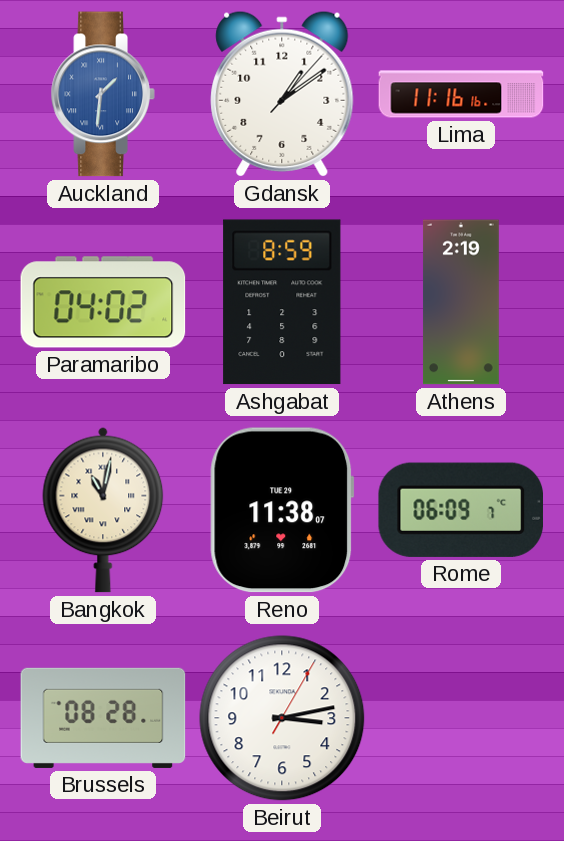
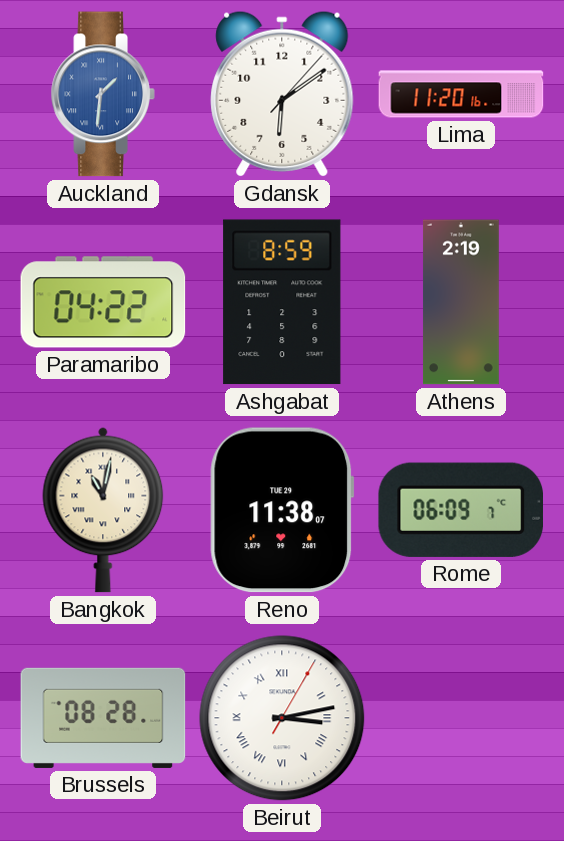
Gdansk: 1:09 -> 6:09
Lima: 11:16 -> 11:20
Paramaribo: 04:02 -> 04:22
Beirut numerals: Arabic -> Roman
